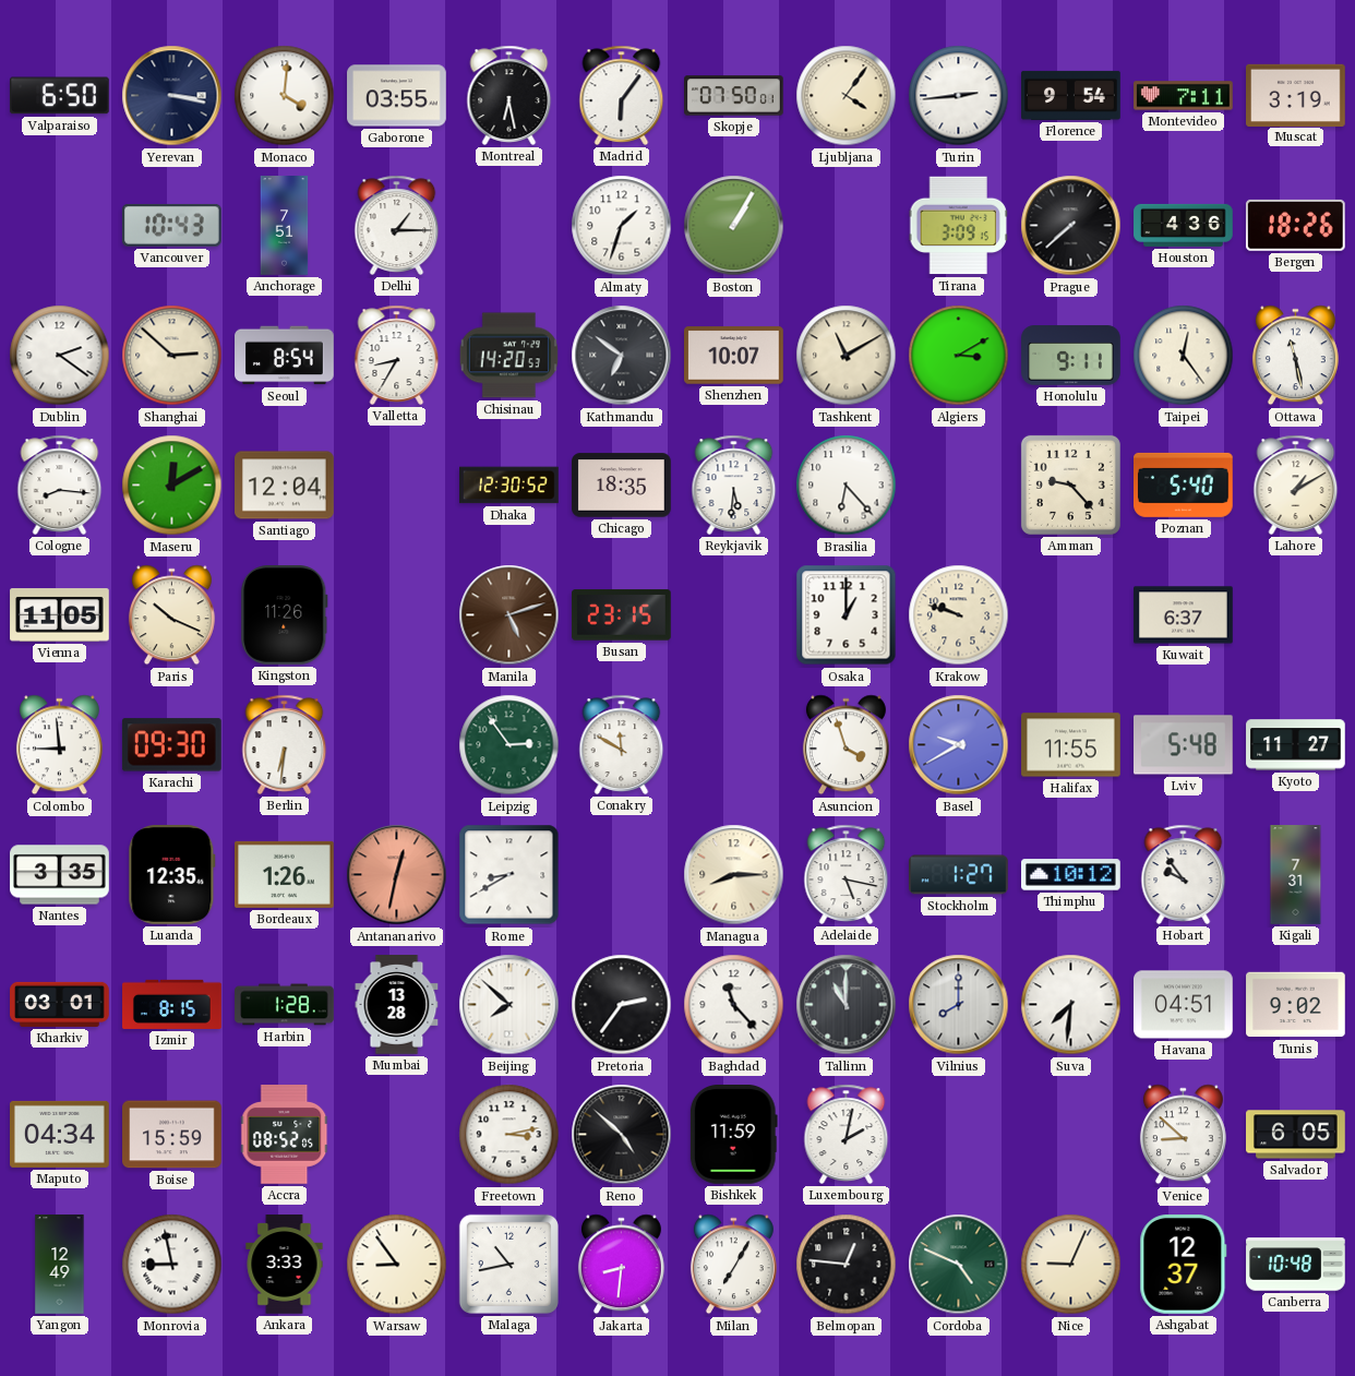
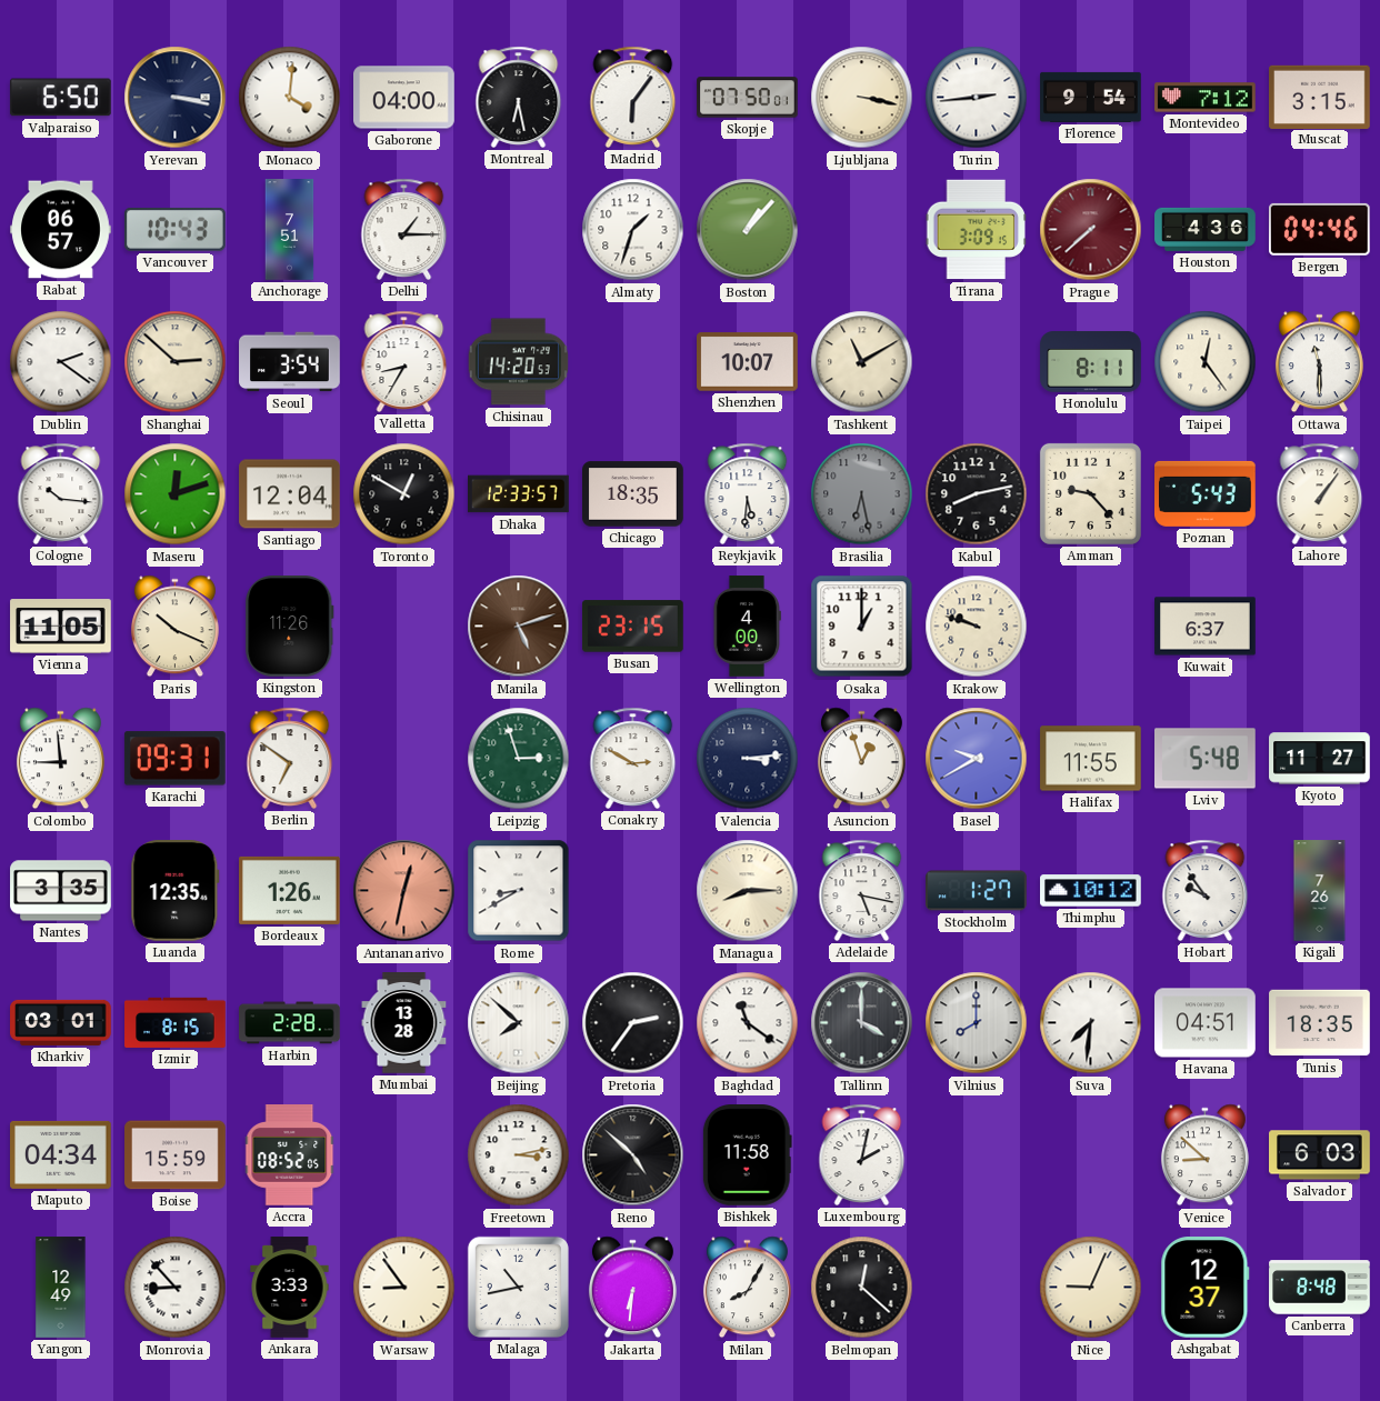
Gaborone: 03:55 -> 04:00
Ljubljana: 4:06 -> 3:17
Montevideo: 7:11 -> 7:12
Muscat: 3:19 -> 3:15
Rabat: none -> 06:57
Boston: 1:05 -> 1:07
Prague dial: black -> burgundy
Bergen: 18:26 -> 04:46
Seoul: 8:54 -> 3:54
Kathmandu: 6:51 -> none
Algiers: 3:10 -> none
Honolulu: 9:11 -> 8:11
Ottawa: 11:28 -> 11:30
Cologne: 8:16 -> 10:16
Maseru: 12:10 -> 12:12
Toronto: none -> 12:50
Dhaka: 12:30 -> 12:33
Brasilia: 6:23 -> 6:28
Brasilia dial: white -> grey
Kabul: none -> 8:13
Poznan: 5:40 -> 5:43
Lahore: 1:10 -> 1:06
Wellington: none -> 4:00
Karachi: 09:30 -> 09:31
Berlin: 6:31 -> 6:51
Leipzig: 2:54 -> 2:57
Conakry: 11:50 -> 2:50
Valencia: none -> 3:14
Asuncion: 3:57 -> 12:57
Kigali: 7:31 -> 7:26
Harbin: 1:28 -> 2:28
Baghdad: 11:23 -> 11:21
Tallinn: 11:00 -> 4:00
Tunis: 9:02 -> 18:35
Bishkek: 11:59 -> 11:58
Salvador: 6:05 -> 6:03
Monrovia: 8:58 -> 8:53
Jakarta: 8:31 -> 6:31
Milan: 7:05 -> 8:05
Belmopan: 12:46 -> 12:22
Cordoba: 4:49 -> none
Canberra: 10:48 -> 8:48
